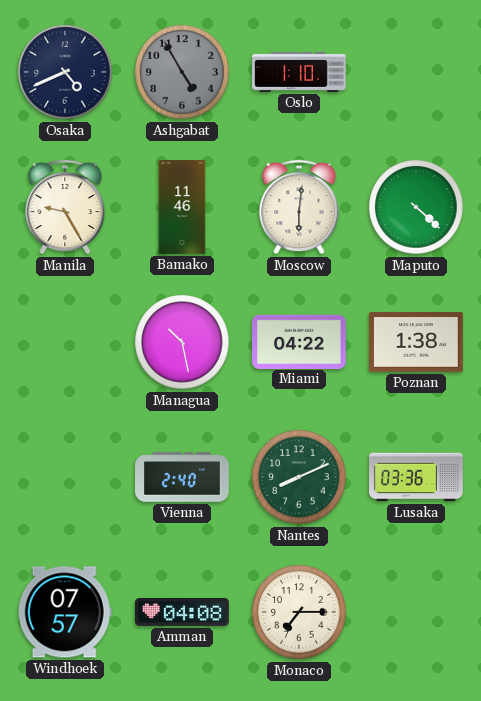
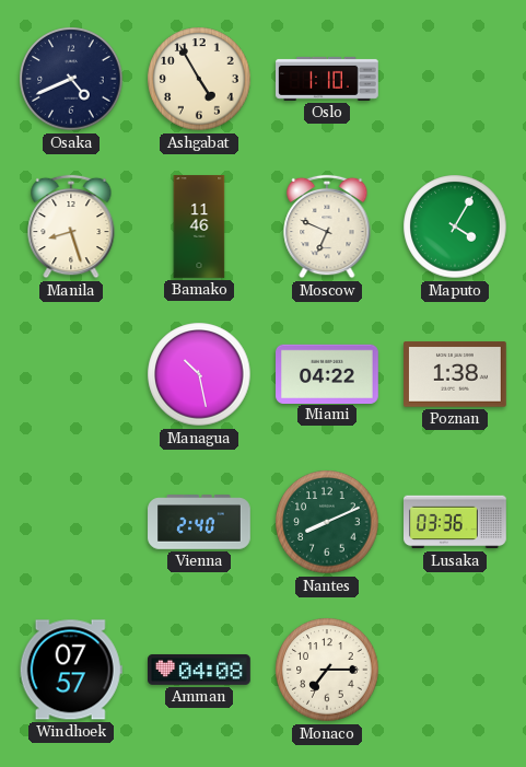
Ashgabat dial: grey -> cream
Manila: 9:25 -> 8:27
Moscow: 6:01 -> 6:49
Maputo: 4:22 -> 4:05
